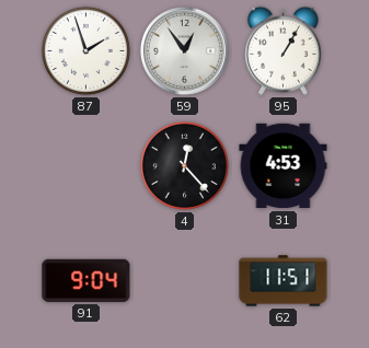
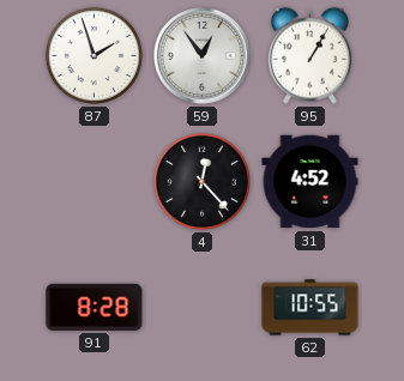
31: 4:53 -> 4:52
91: 9:04 -> 8:28
62: 11:51 -> 10:55
